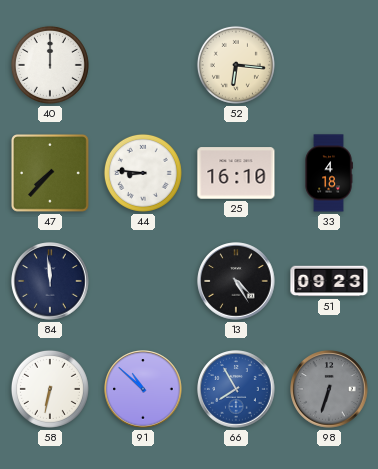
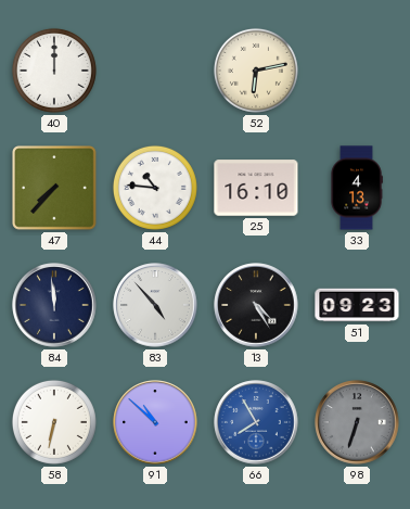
52: 6:16 -> 6:13
44: 8:46 -> 10:46
33: 4:18 -> 4:13
83: none -> 4:53
